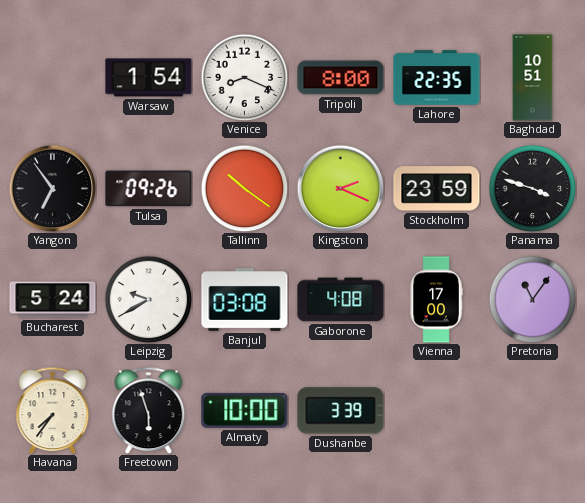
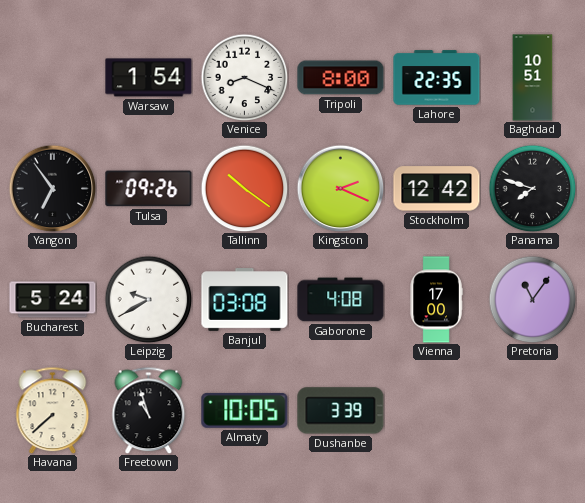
Stockholm: 23:59 -> 12:42
Panama: 3:48 -> 7:48
Havana: 7:36 -> 7:38
Freetown: 5:57 -> 10:57
Almaty: 10:00 -> 10:05
